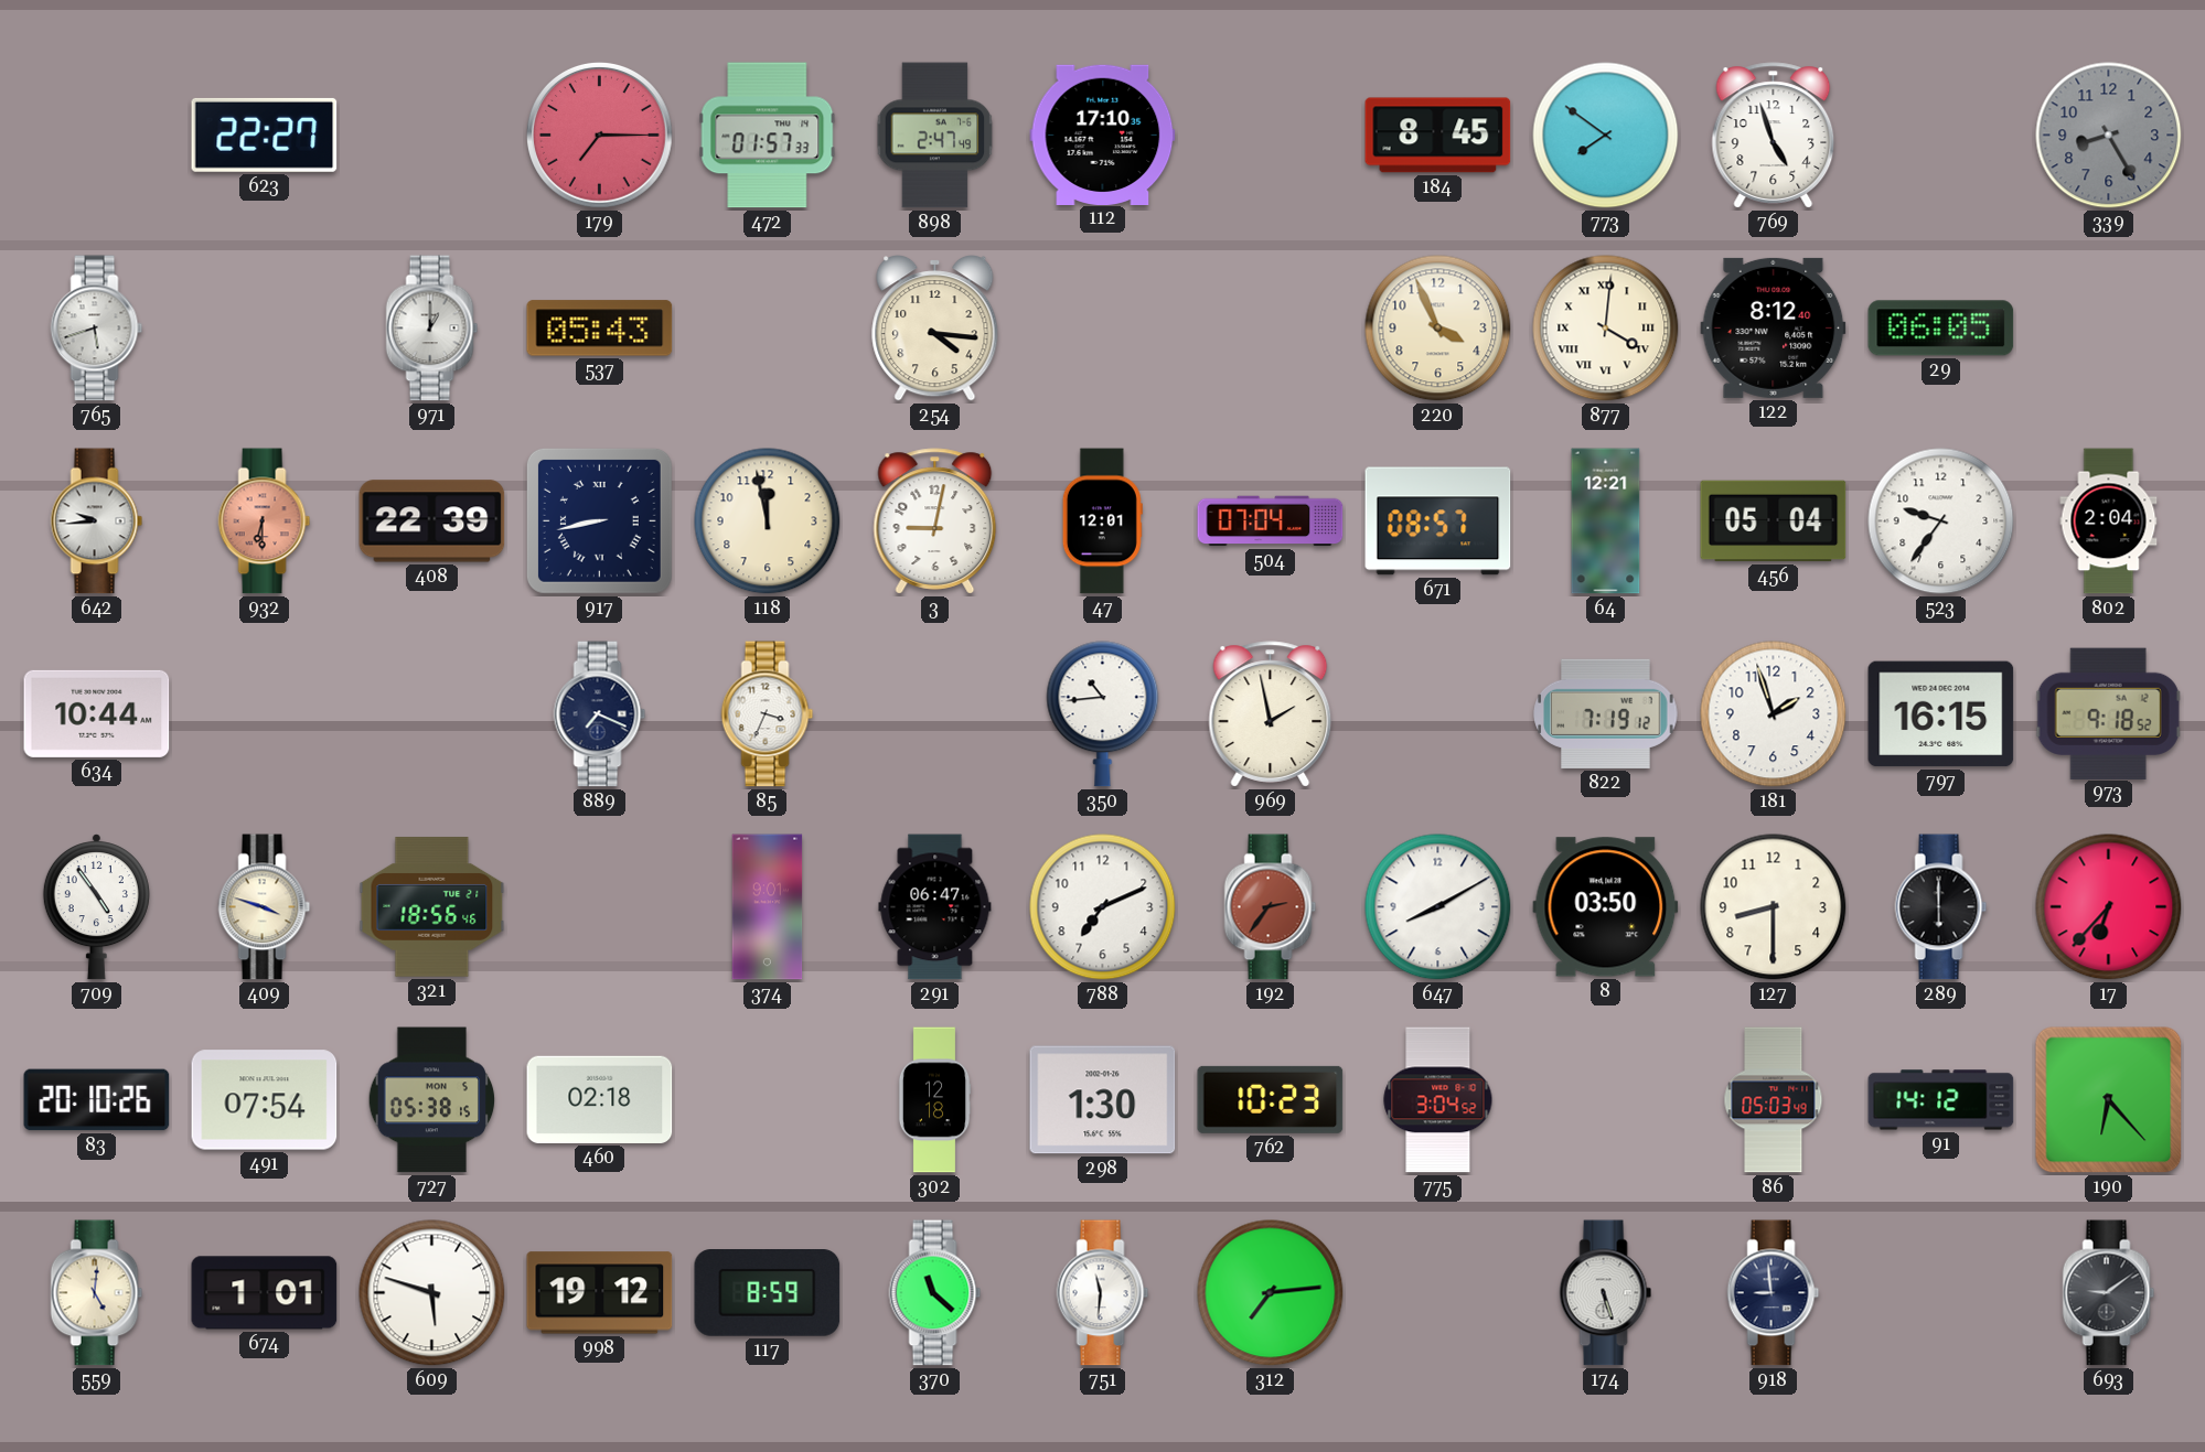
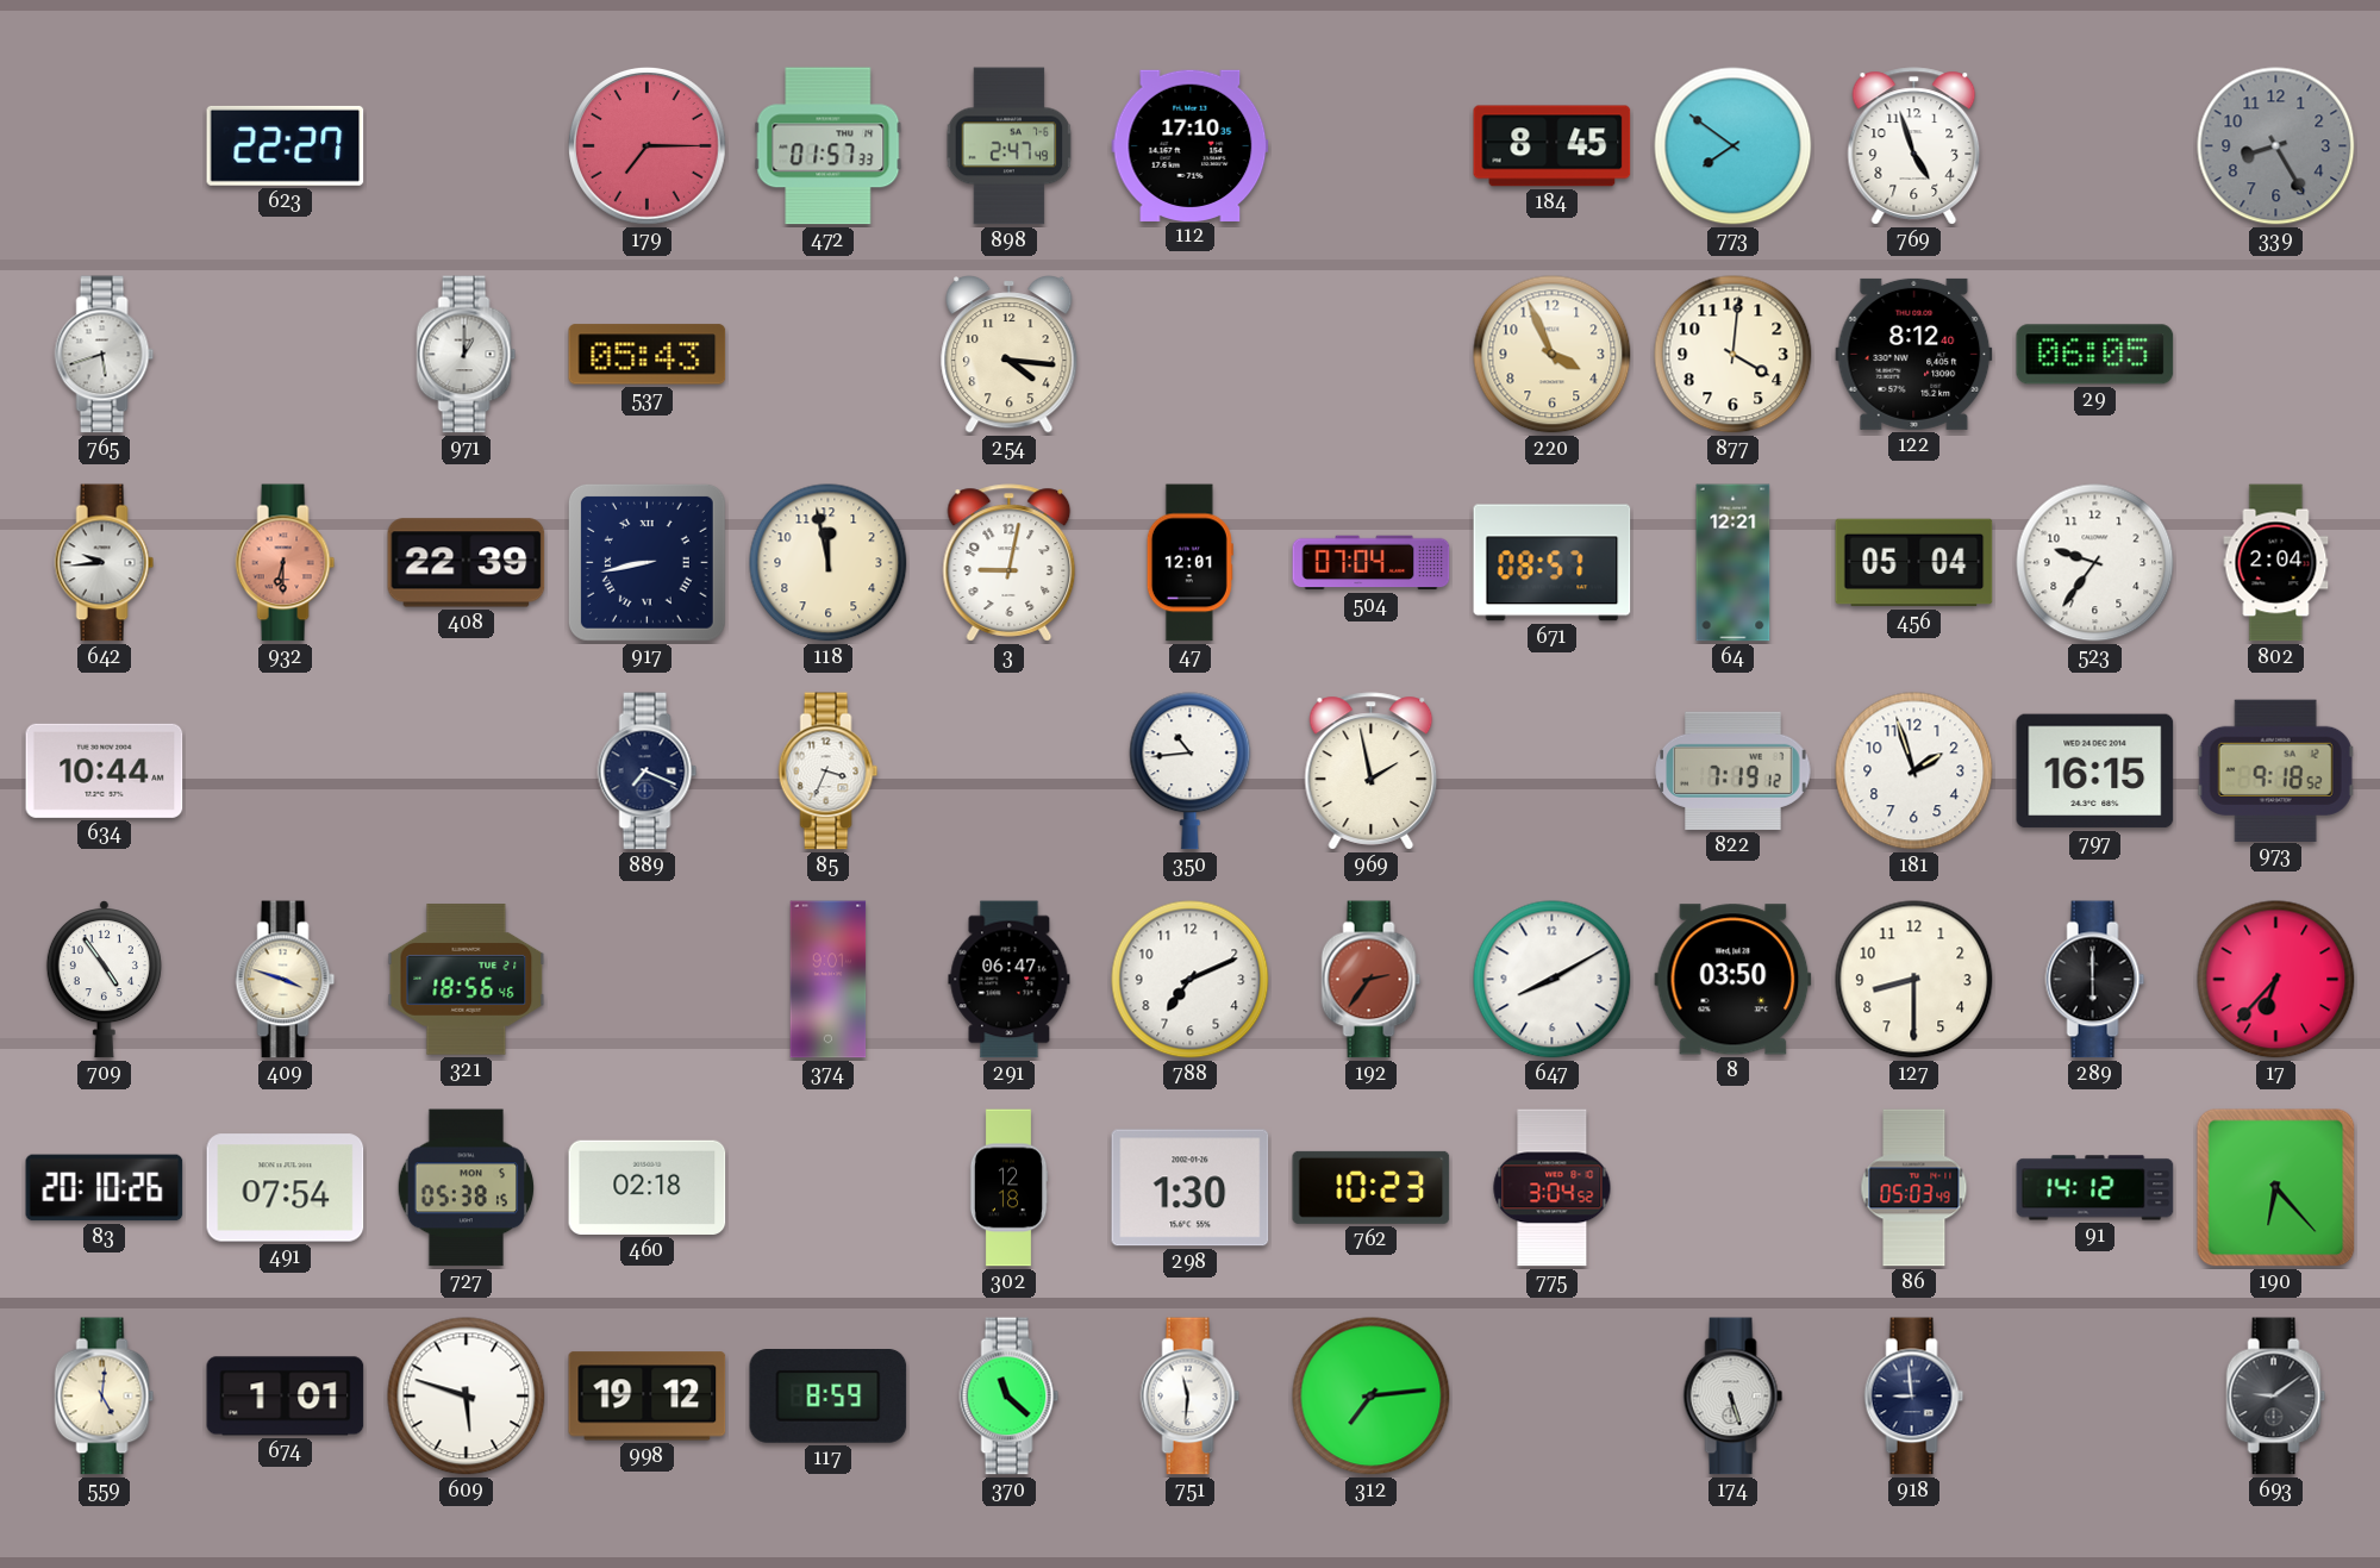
877 numerals: Roman -> Arabic
